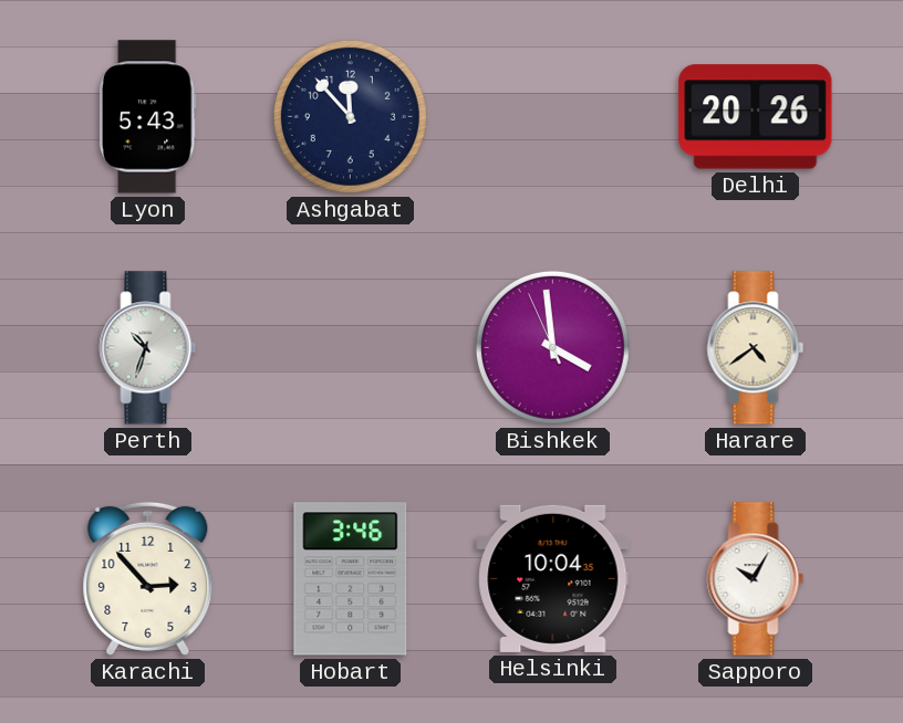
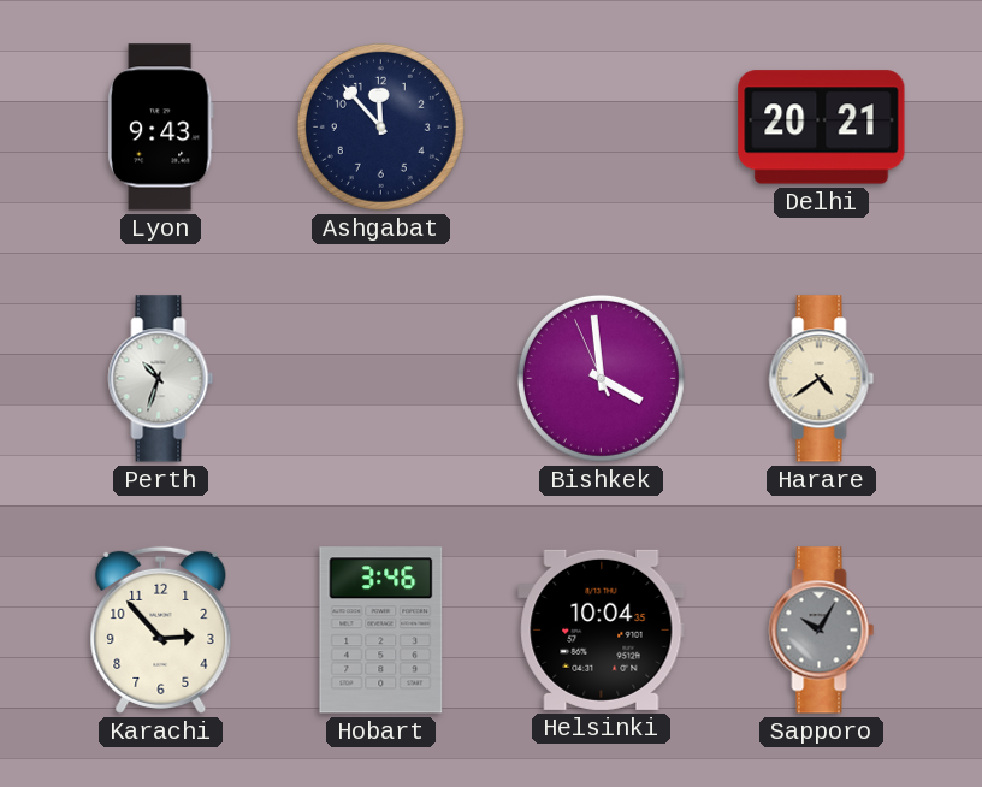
Lyon: 5:43 -> 9:43
Delhi: 20:26 -> 20:21
Sapporo dial: white -> grey
